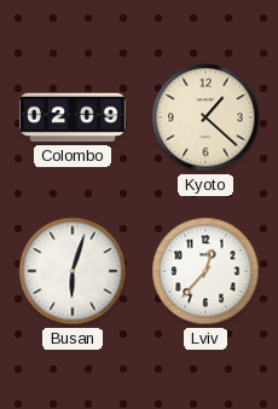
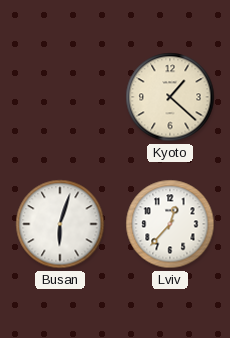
Colombo: 02:09 -> none
